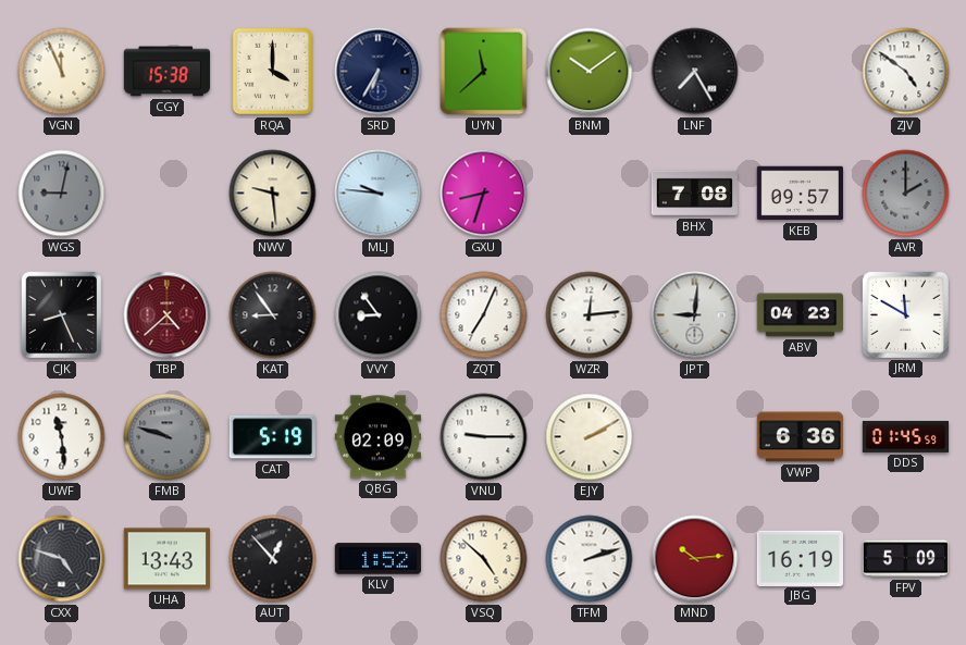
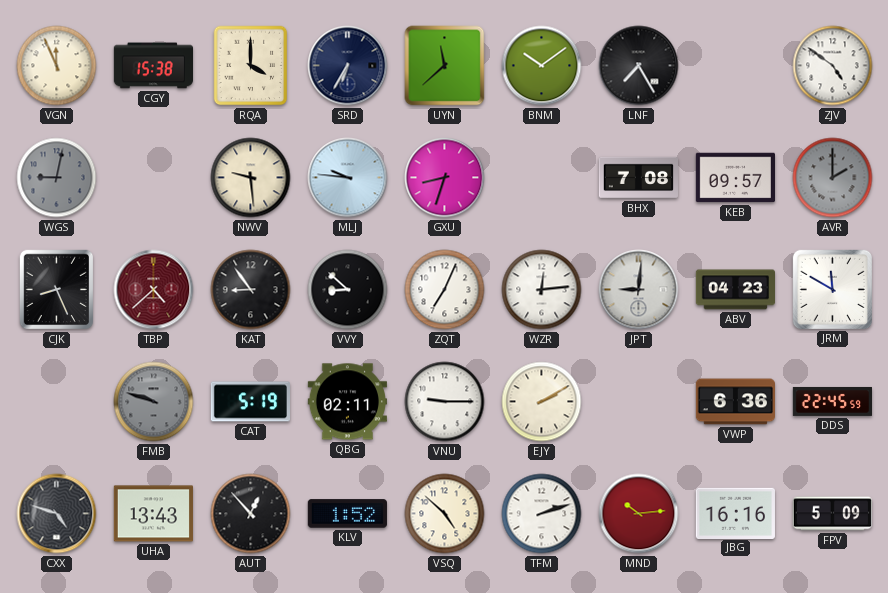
VVY: 8:54 -> 8:52
UWF: 11:29 -> none
QBG: 02:09 -> 02:11
DDS: 01:45 -> 22:45
JBG: 16:19 -> 16:16
